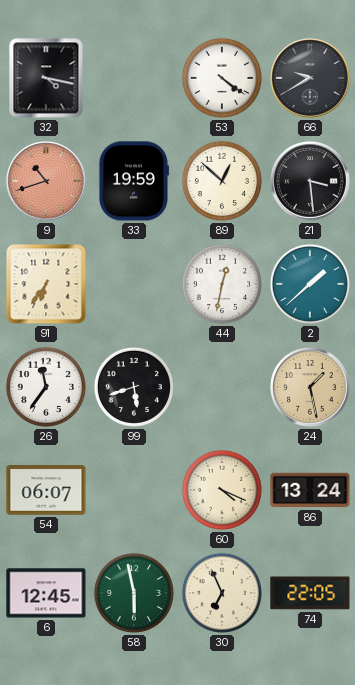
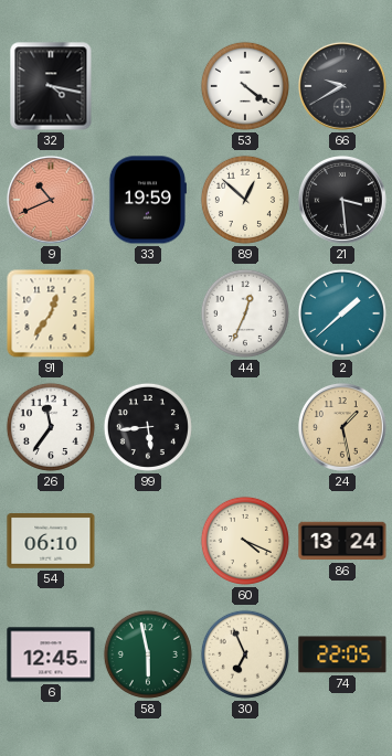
9: 10:42 -> 10:41
91: 6:36 -> 12:36
44: 12:32 -> 12:34
99: 5:42 -> 5:44
54: 06:07 -> 06:10
